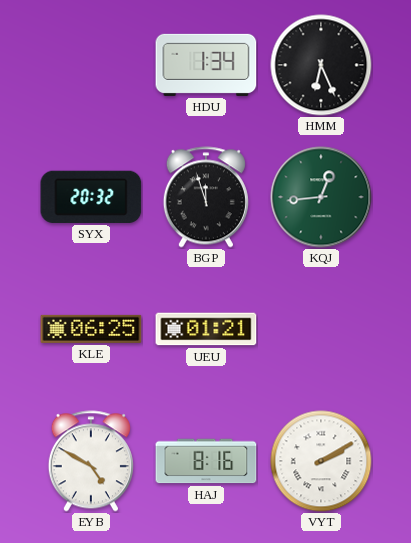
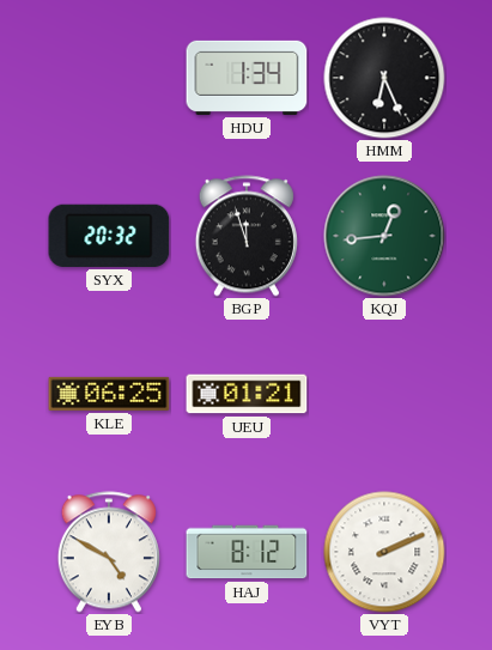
HAJ: 8:16 -> 8:12
VYT: 2:10 -> 2:11
